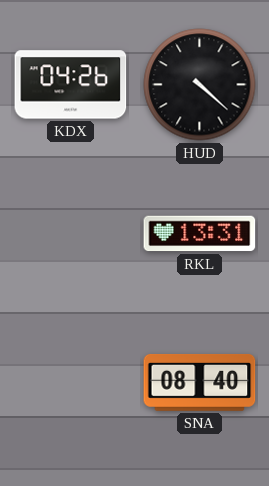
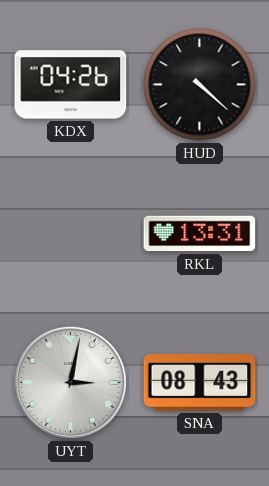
UYT: none -> 3:02
SNA: 08:40 -> 08:43
